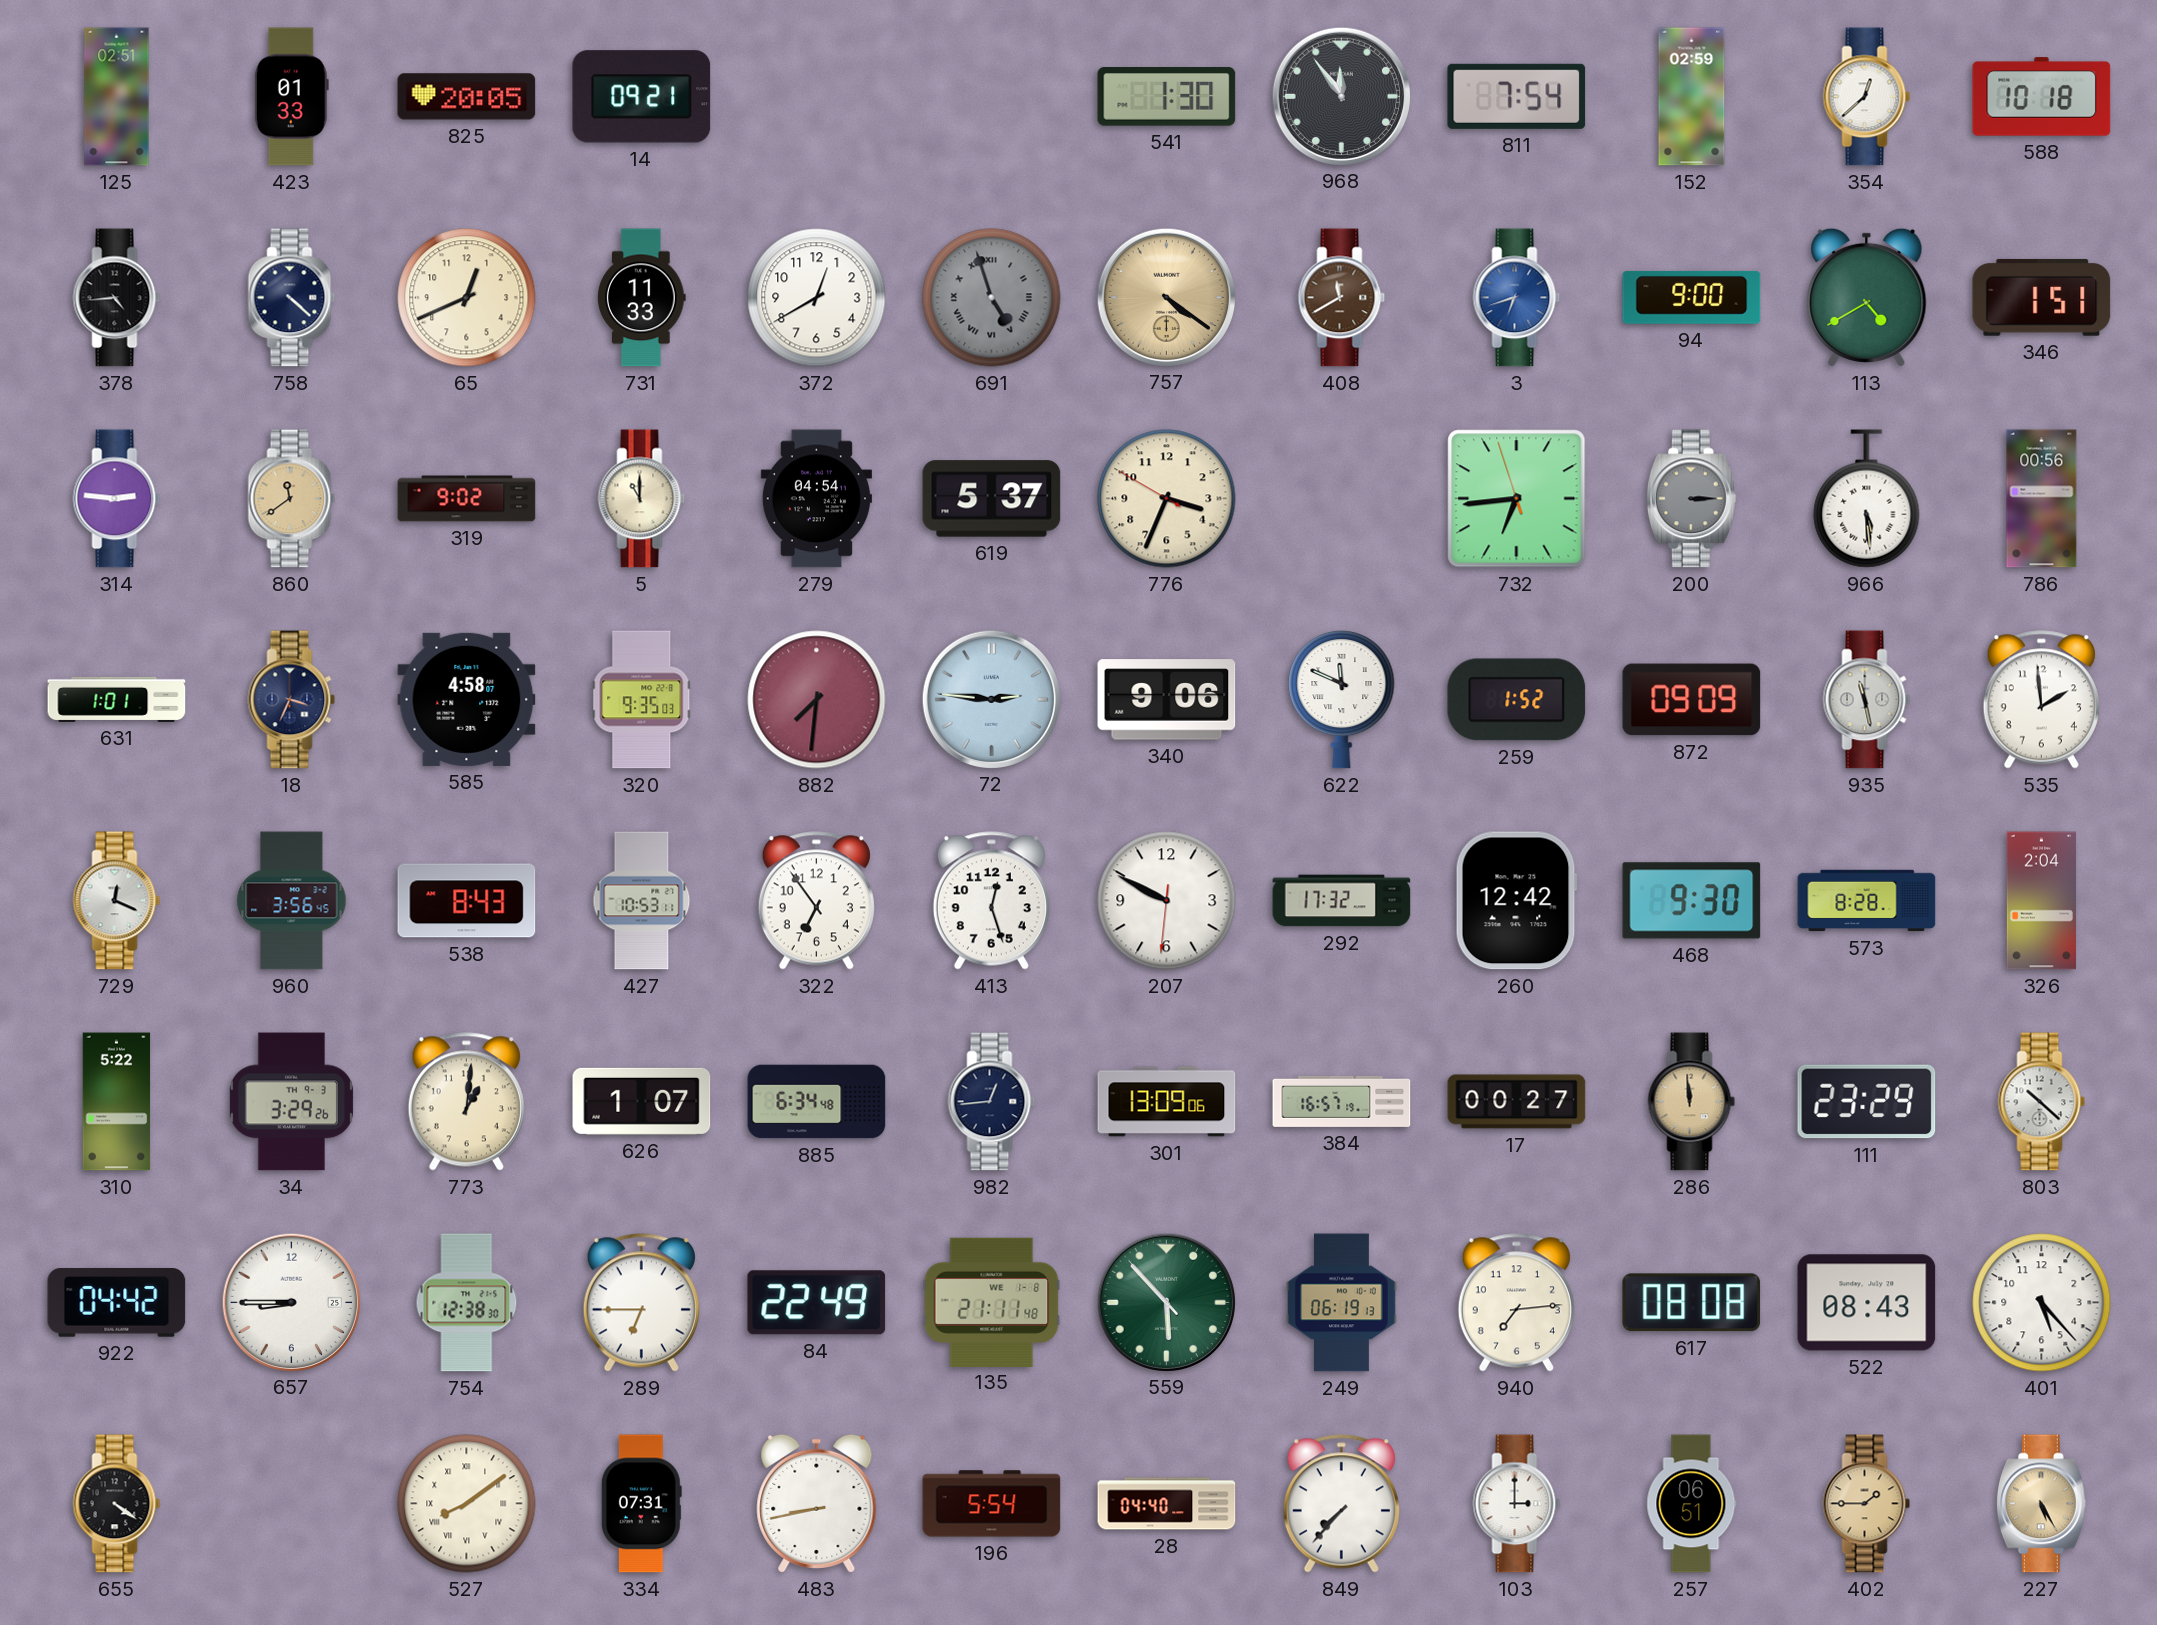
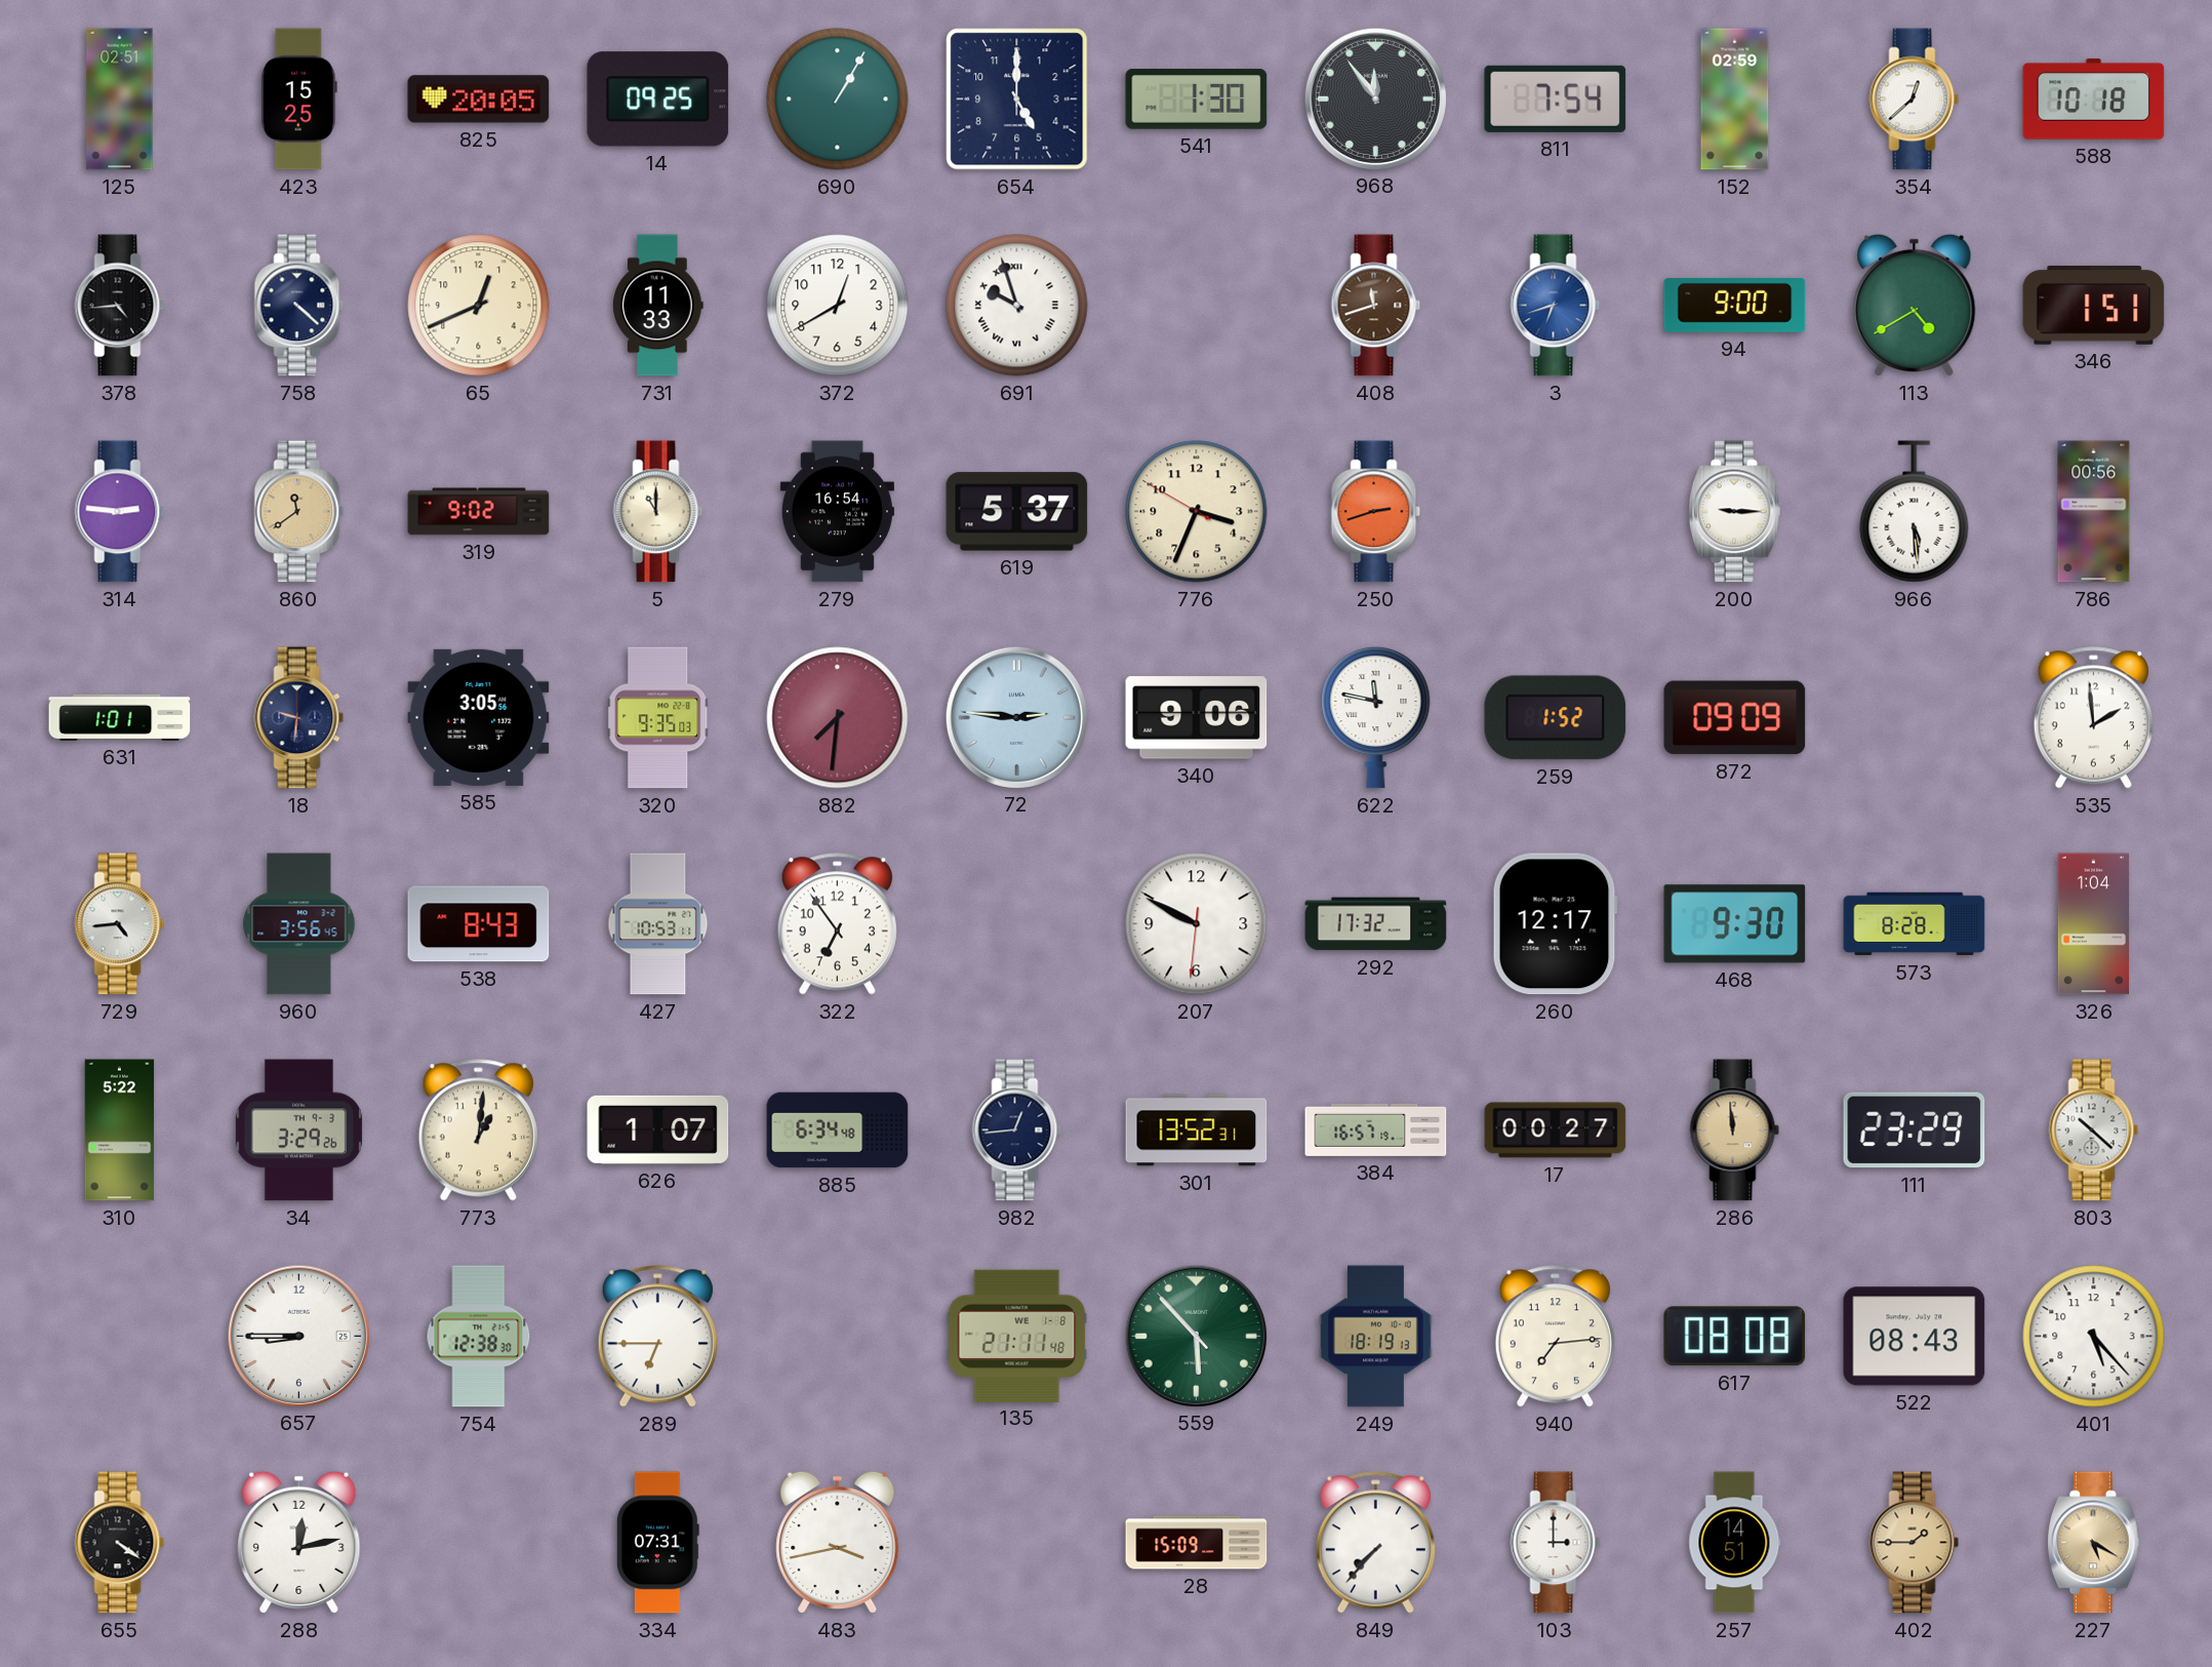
423: 01:33 -> 15:25
14: 09:21 -> 09:25
690: none -> 1:05
654: none -> 5:00
691: 4:57 -> 9:57
691 dial: grey -> white
757: 4:21 -> none
408: 11:40 -> 11:42
279: 04:54 -> 16:54
250: none -> 2:42
732: 6:43 -> none
200: 3:15 -> 9:15
200 dial: grey -> white
18: 3:34 -> 9:31
585: 4:58 -> 3:05
622: 11:49 -> 11:47
935: 11:28 -> none
729: 12:19 -> 4:44
413: 12:27 -> none
260: 12:42 -> 12:17
326: 2:04 -> 1:04
301: 13:09 -> 13:52
922: 04:42 -> none
84: 22:49 -> none
249: 06:19 -> 18:19
288: none -> 12:13
527: 8:09 -> none
483: 8:43 -> 3:43
196: 5:54 -> none
28: 04:40 -> 15:09
257: 06:51 -> 14:51
227: 5:25 -> 5:20
